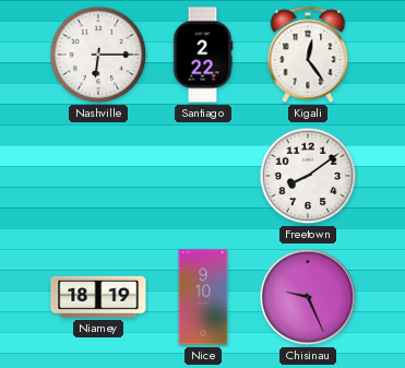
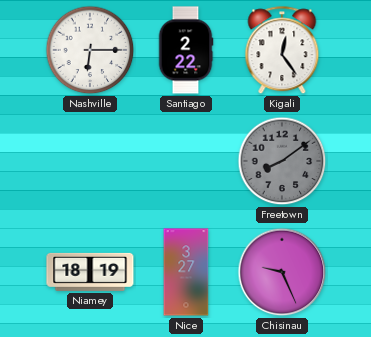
Freetown dial: white -> grey
Nice: 9:10 -> 3:27
